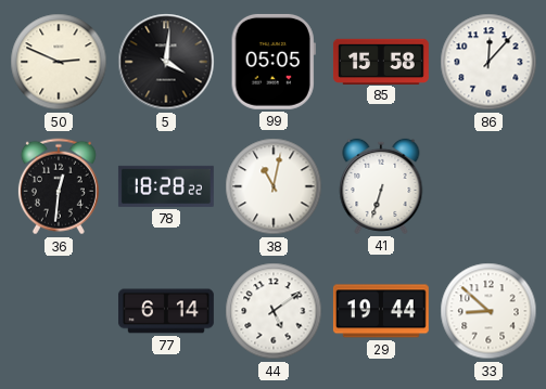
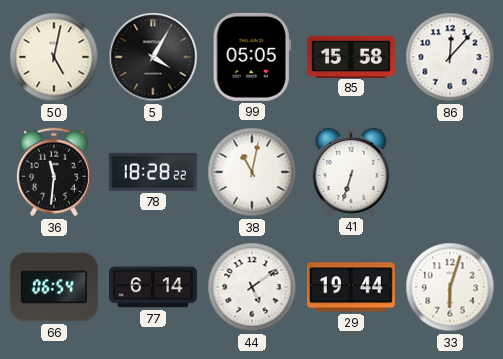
50: 2:49 -> 5:02
5: 4:01 -> 4:05
36: 12:31 -> 11:31
66: none -> 06:54
33: 8:52 -> 6:03
